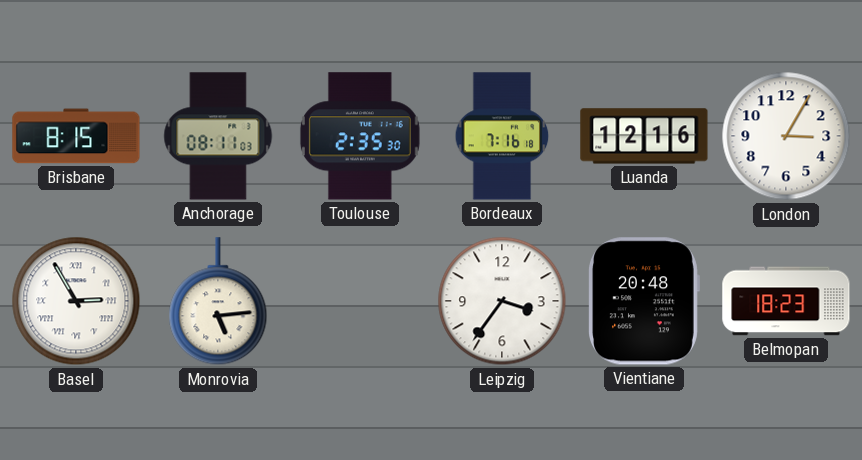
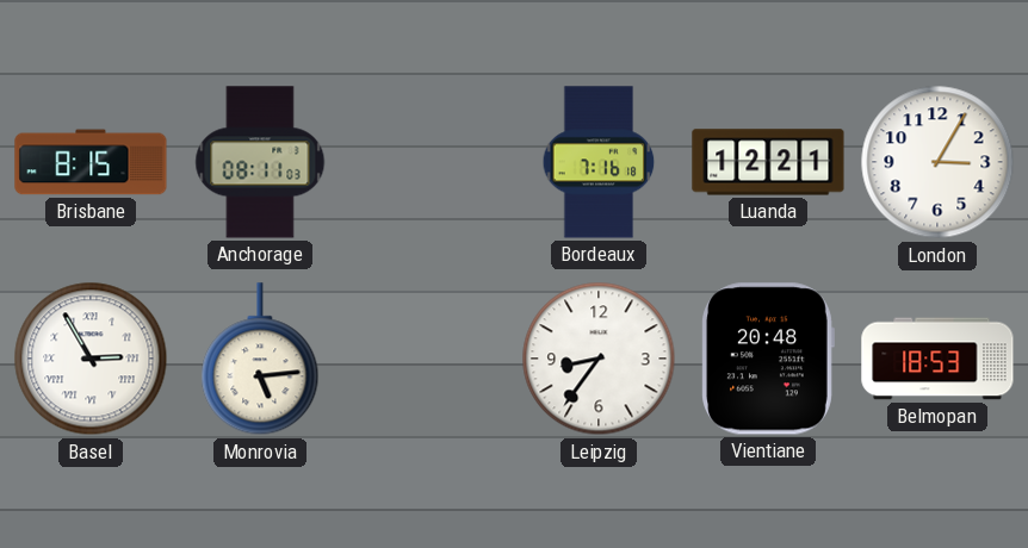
Toulouse: 2:35 -> none
Luanda: 12:16 -> 12:21
Leipzig: 3:36 -> 8:36
Belmopan: 18:23 -> 18:53
